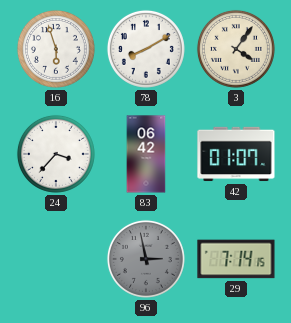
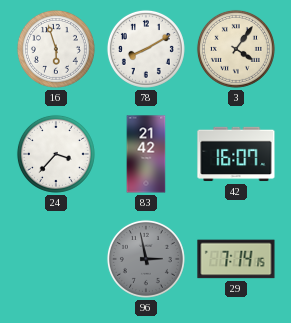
83: 06:42 -> 21:42
42: 01:07 -> 16:07
